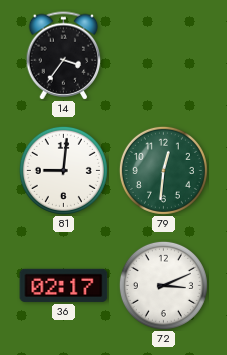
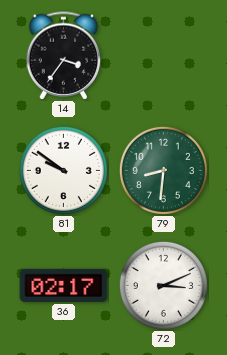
81: 9:01 -> 9:51
79: 12:31 -> 8:31
